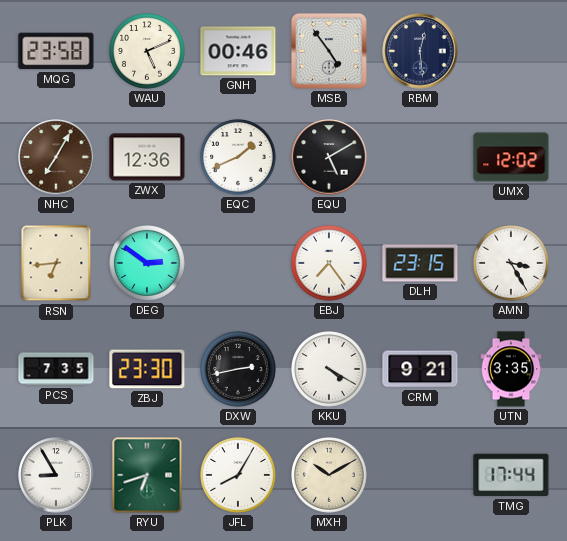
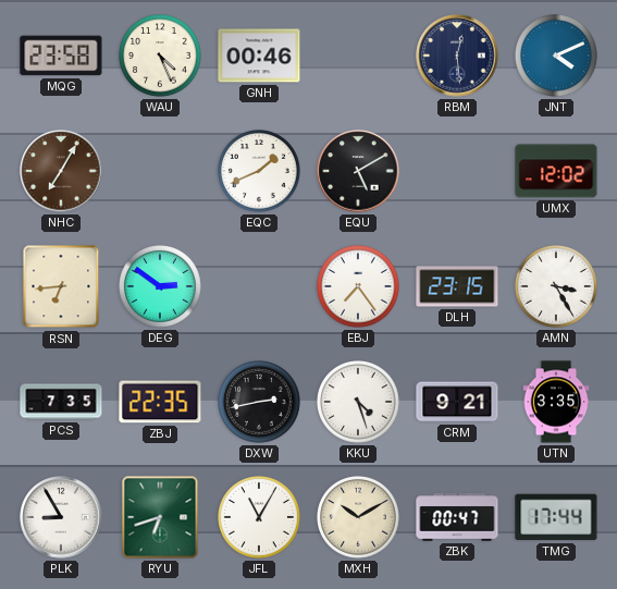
WAU: 5:11 -> 4:26
MSB: 4:54 -> none
JNT: none -> 4:11
ZWX: 12:36 -> none
ZBJ: 23:30 -> 22:35
KKU: 4:20 -> 4:27
JFL: 8:05 -> 11:05
ZBK: none -> 00:47
